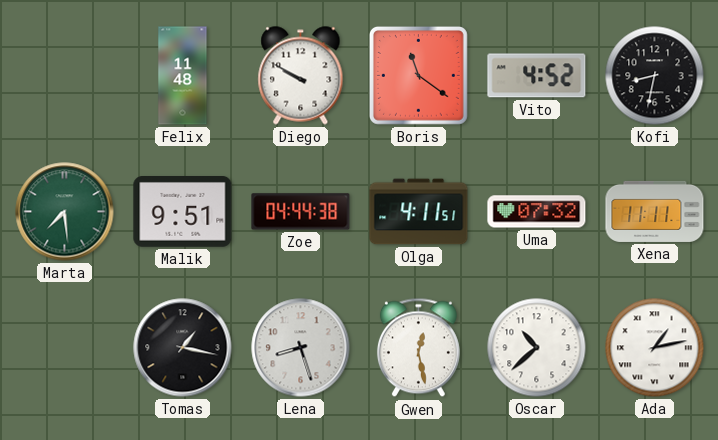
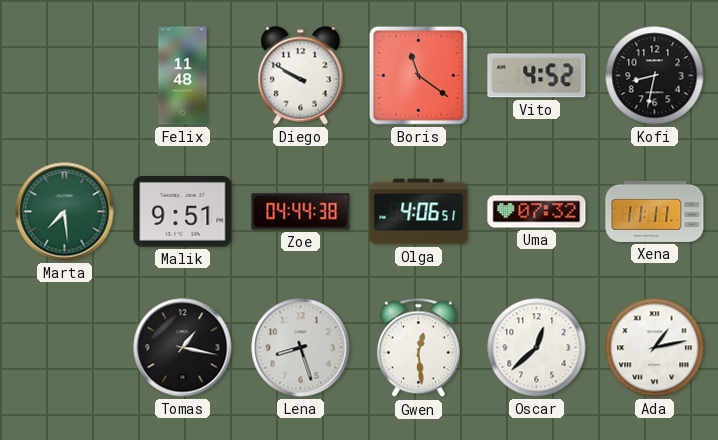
Olga: 4:11 -> 4:06
Gwen: 12:28 -> 12:29
Oscar: 10:38 -> 12:38
